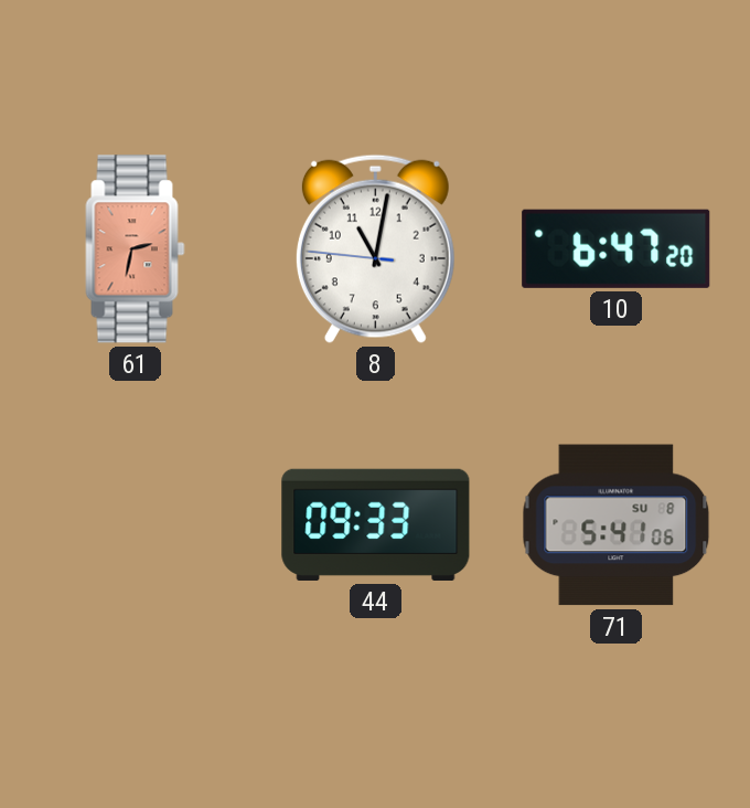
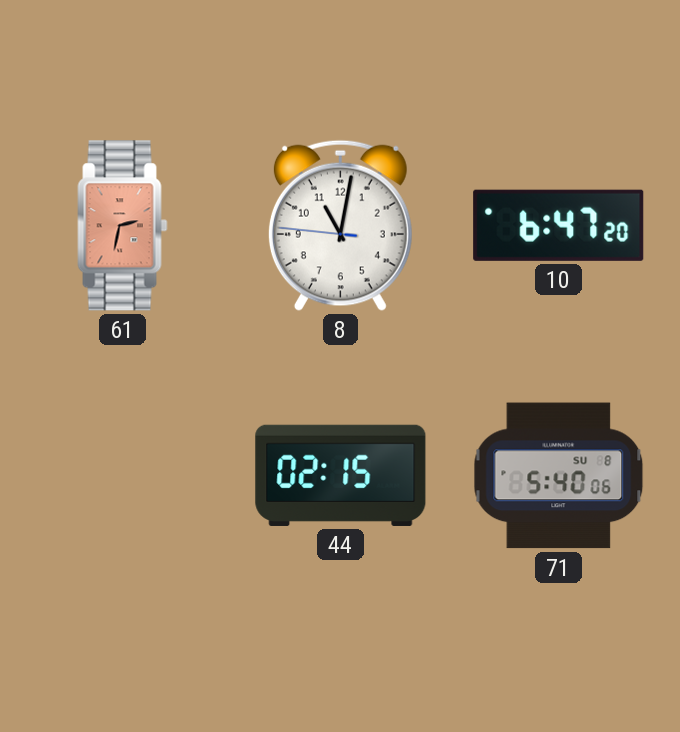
44: 09:33 -> 02:15
71: 5:41 -> 5:40
